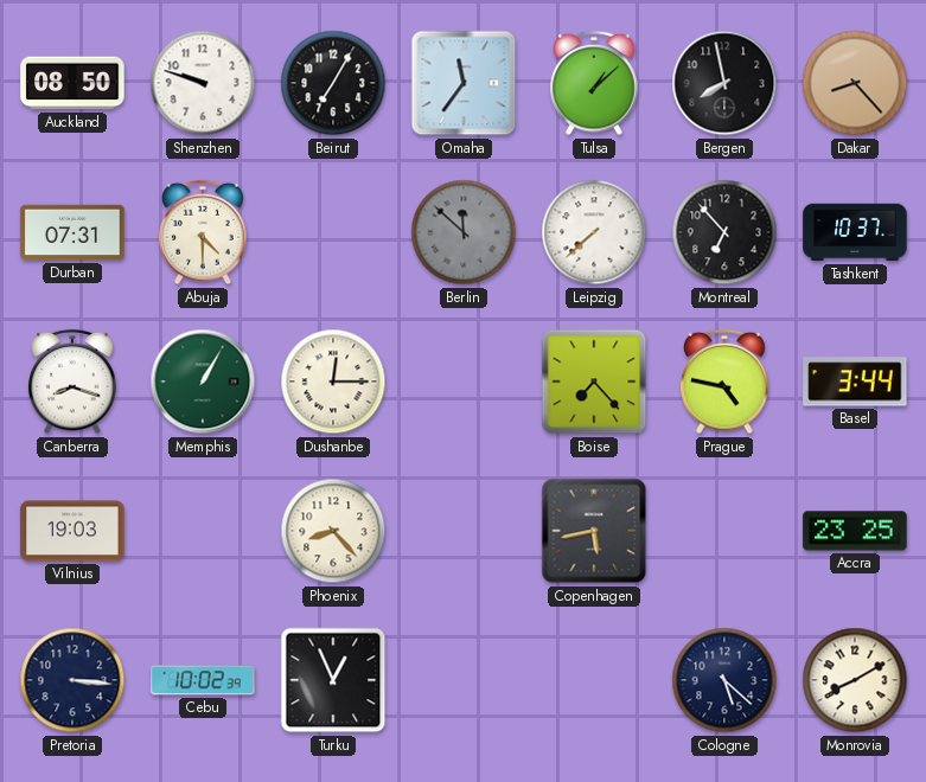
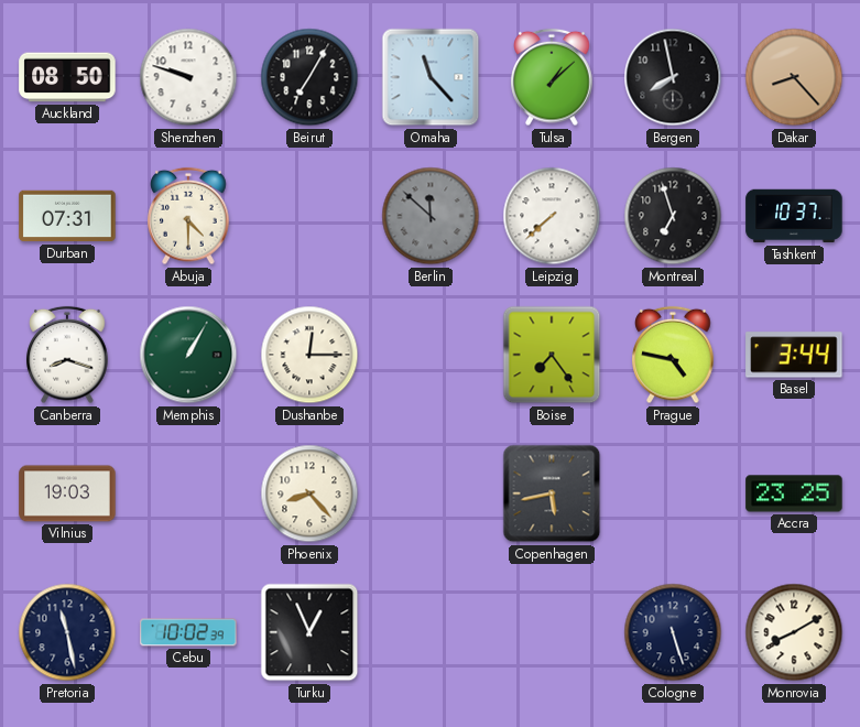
Omaha: 11:36 -> 11:23
Montreal: 6:53 -> 6:57
Boise: 7:23 -> 7:24
Pretoria: 3:16 -> 11:28
Cologne: 5:22 -> 5:27
